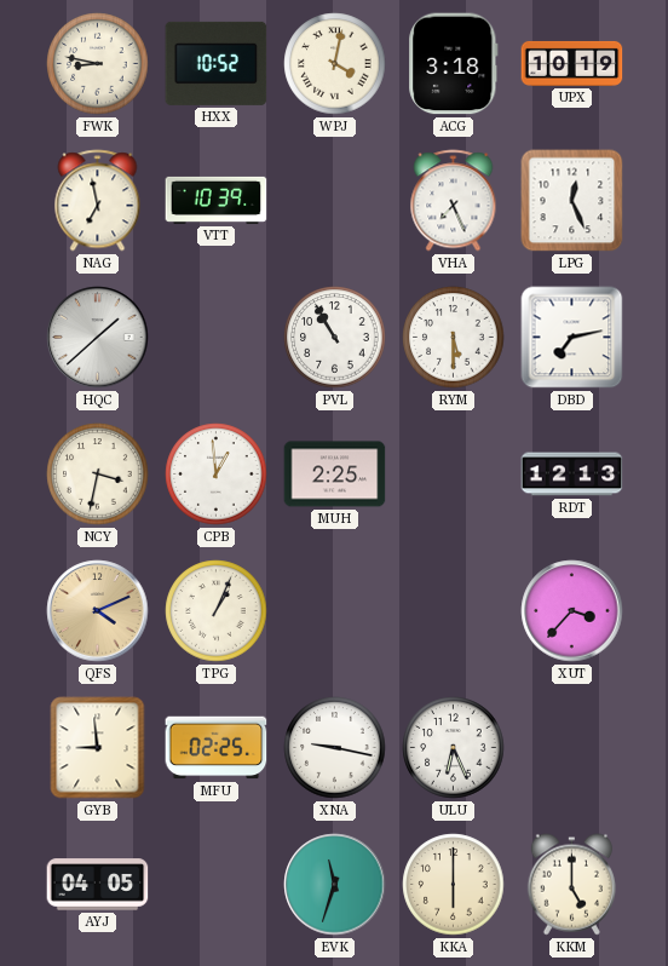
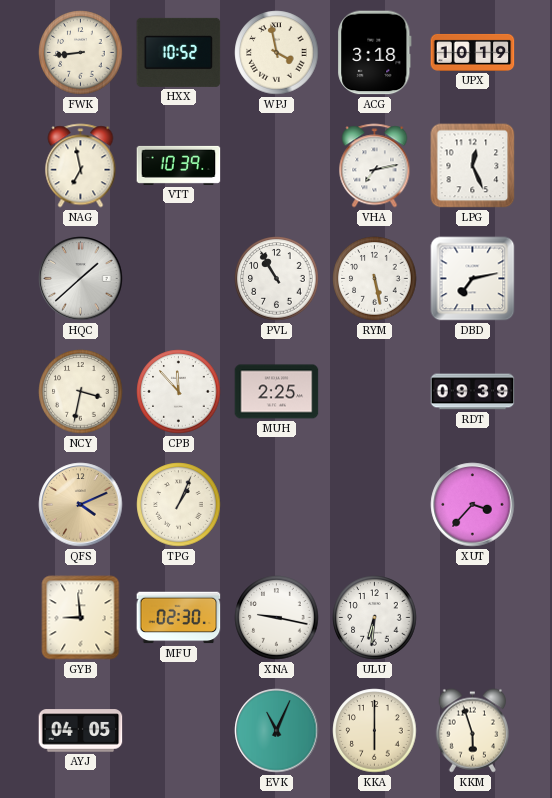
FWK: 8:47 -> 8:44
WPJ: 4:02 -> 3:58
VHA: 7:26 -> 7:13
RYM: 5:30 -> 5:28
CPB: 12:59 -> 11:53
RDT: 12:13 -> 09:39
MFU: 02:25 -> 02:30
ULU: 6:26 -> 6:31
EVK: 11:33 -> 11:04
KKM: 5:00 -> 5:57
